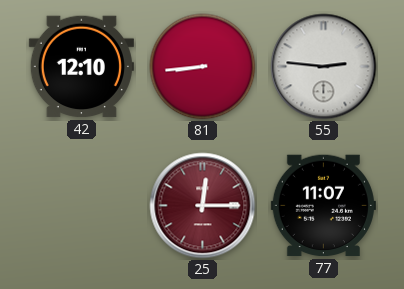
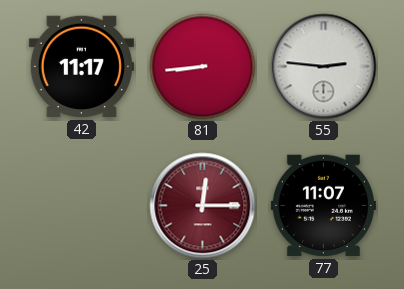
42: 12:10 -> 11:17
